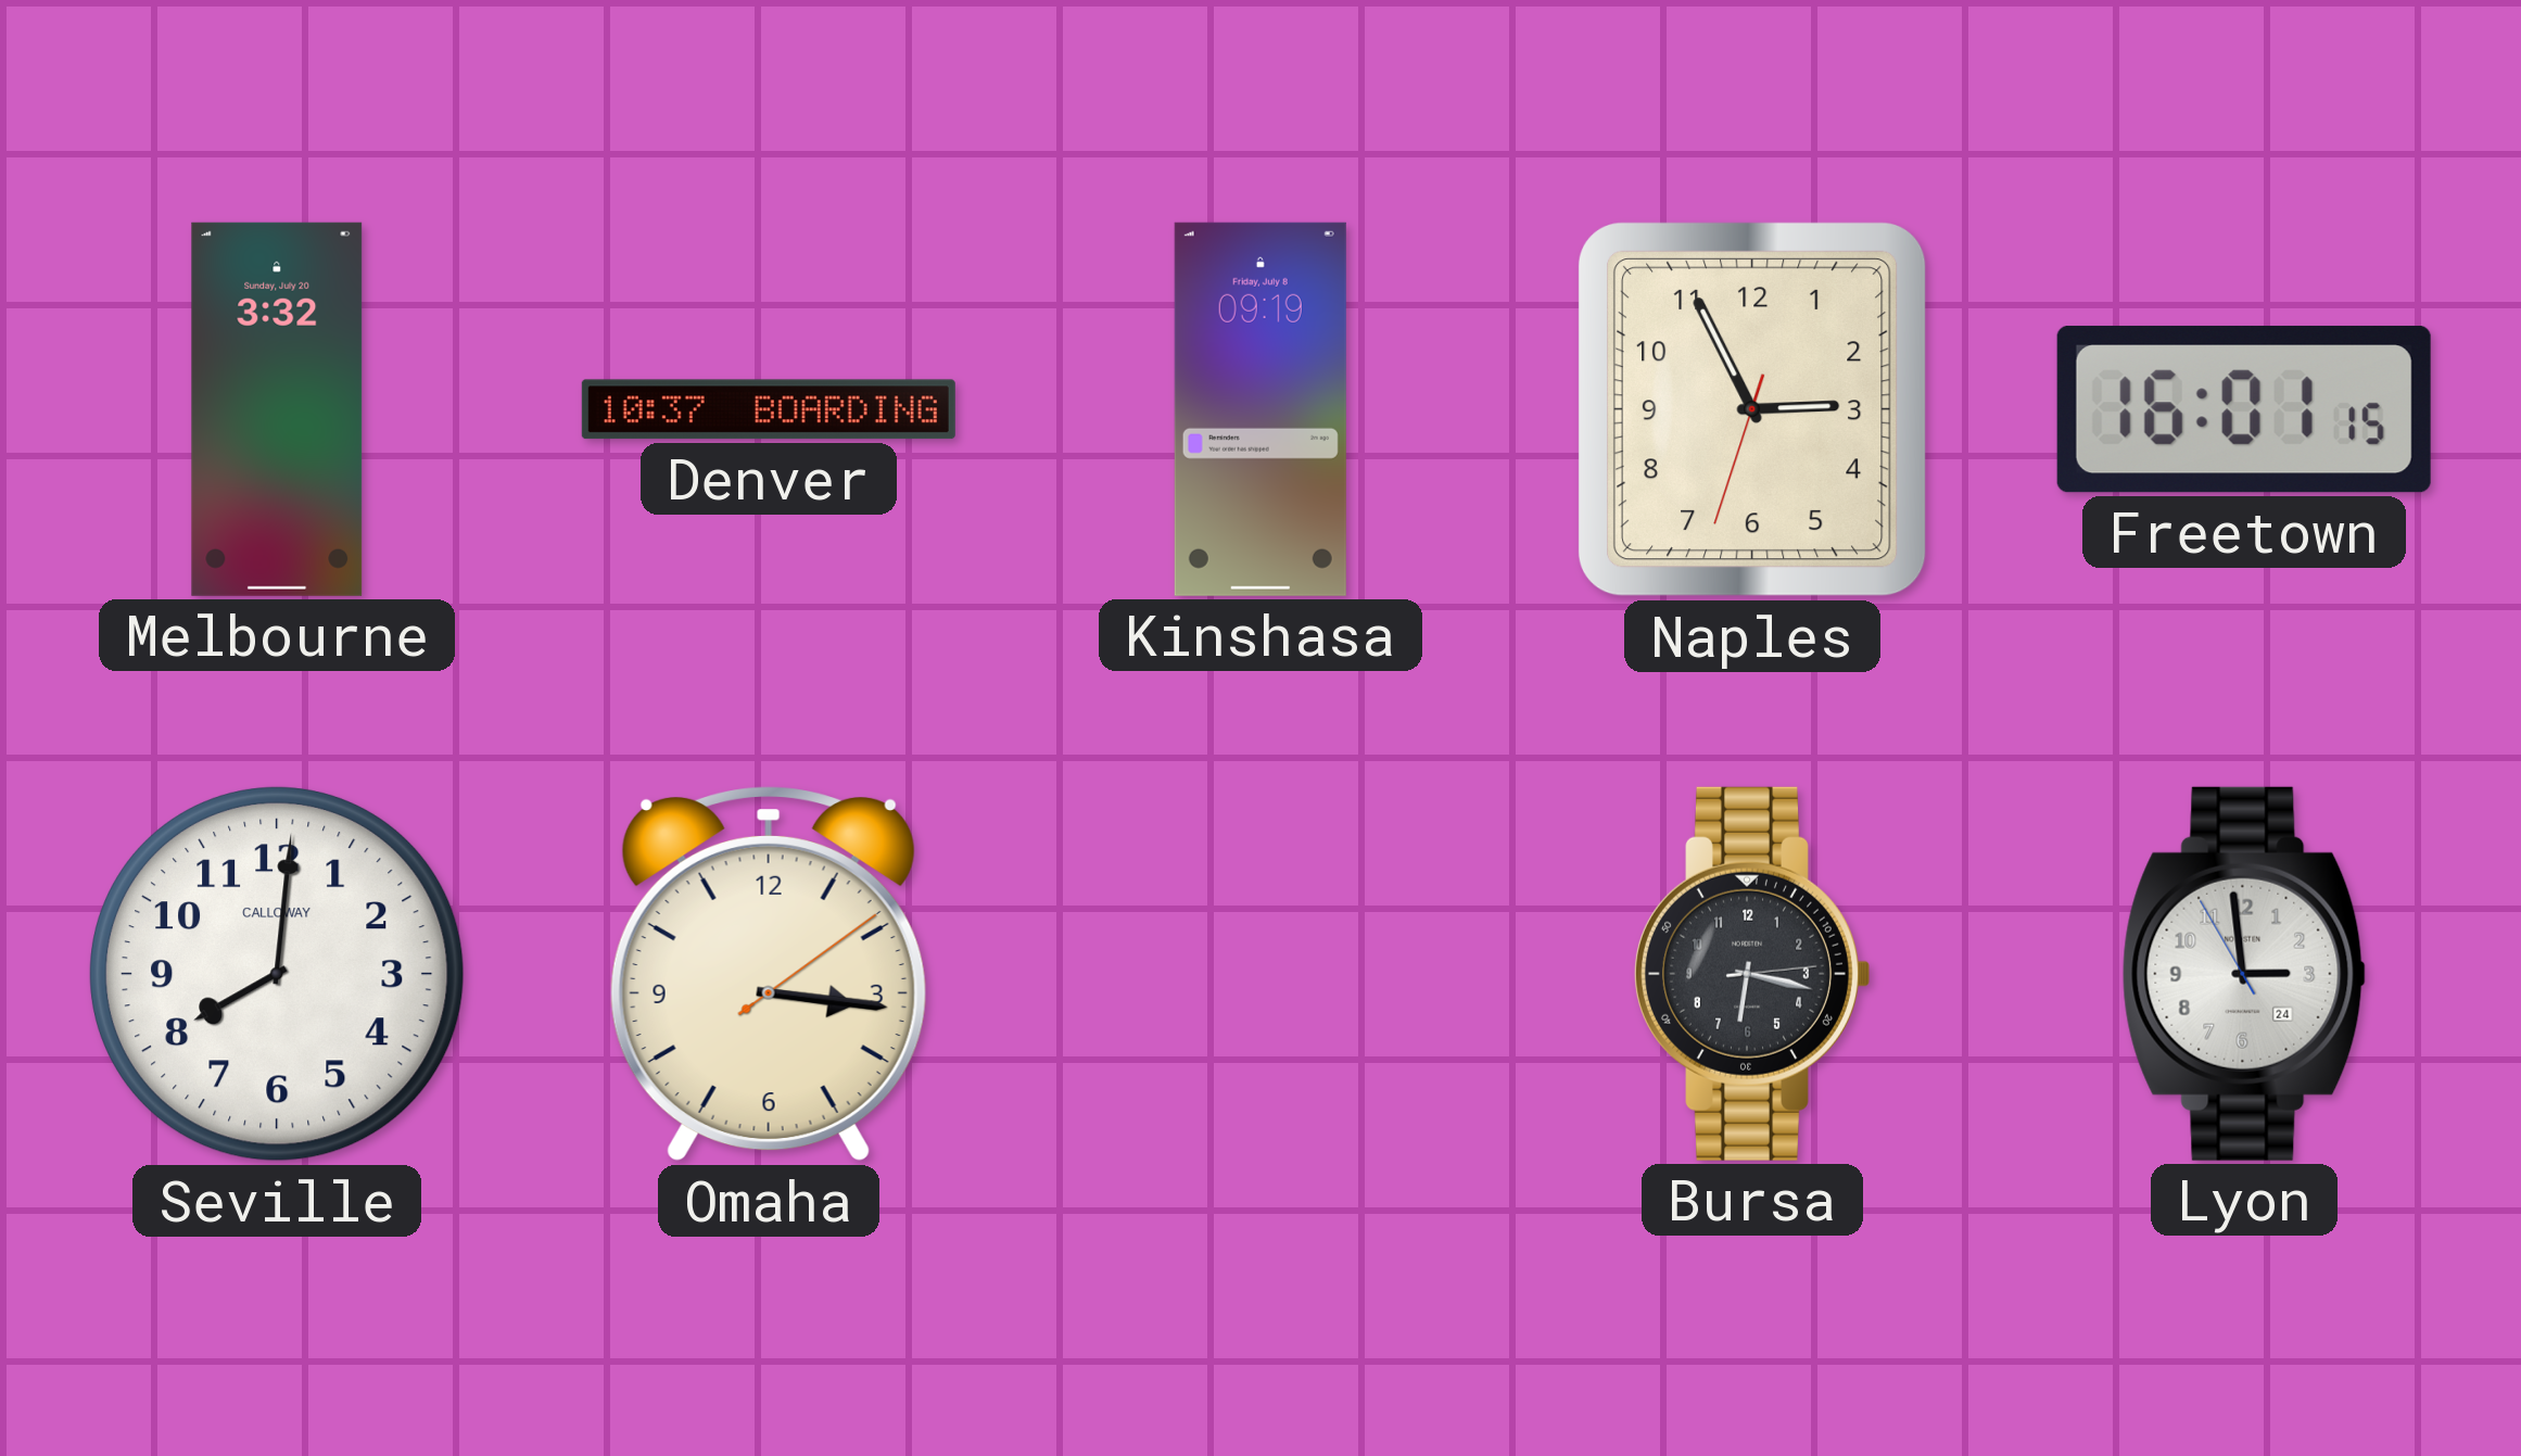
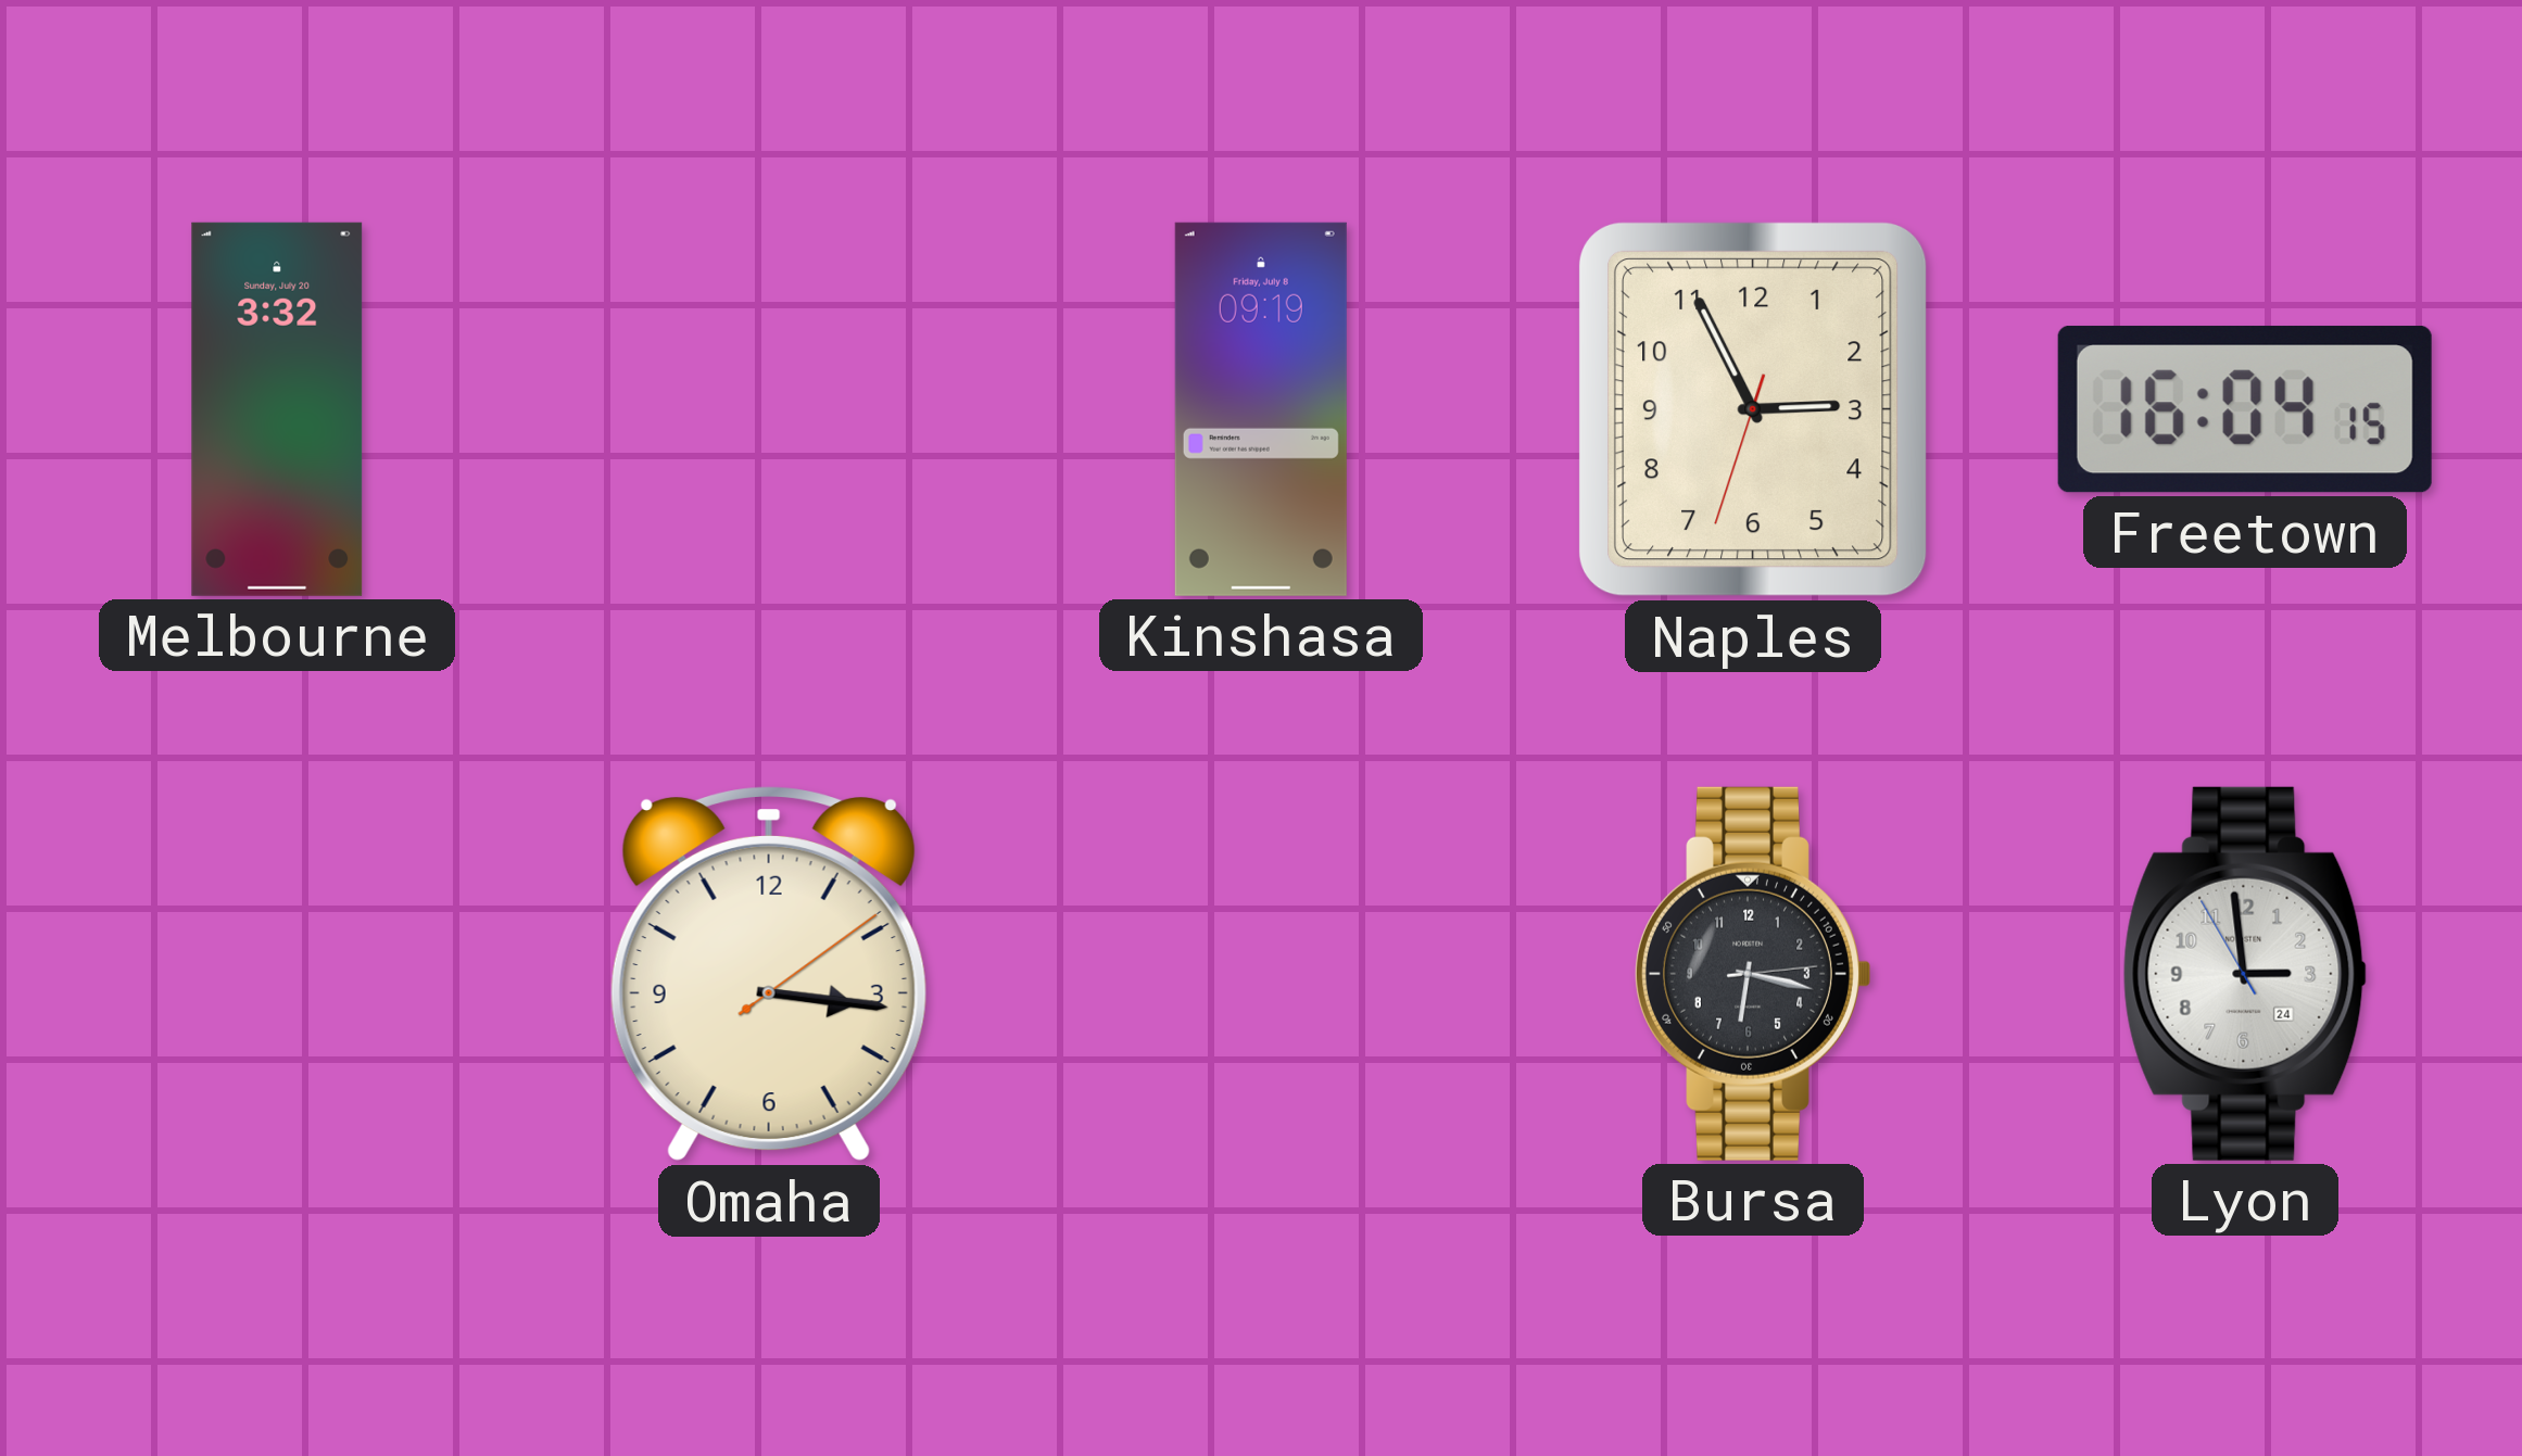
Denver: 10:37 -> none
Freetown: 16:01 -> 16:04
Seville: 8:01 -> none
